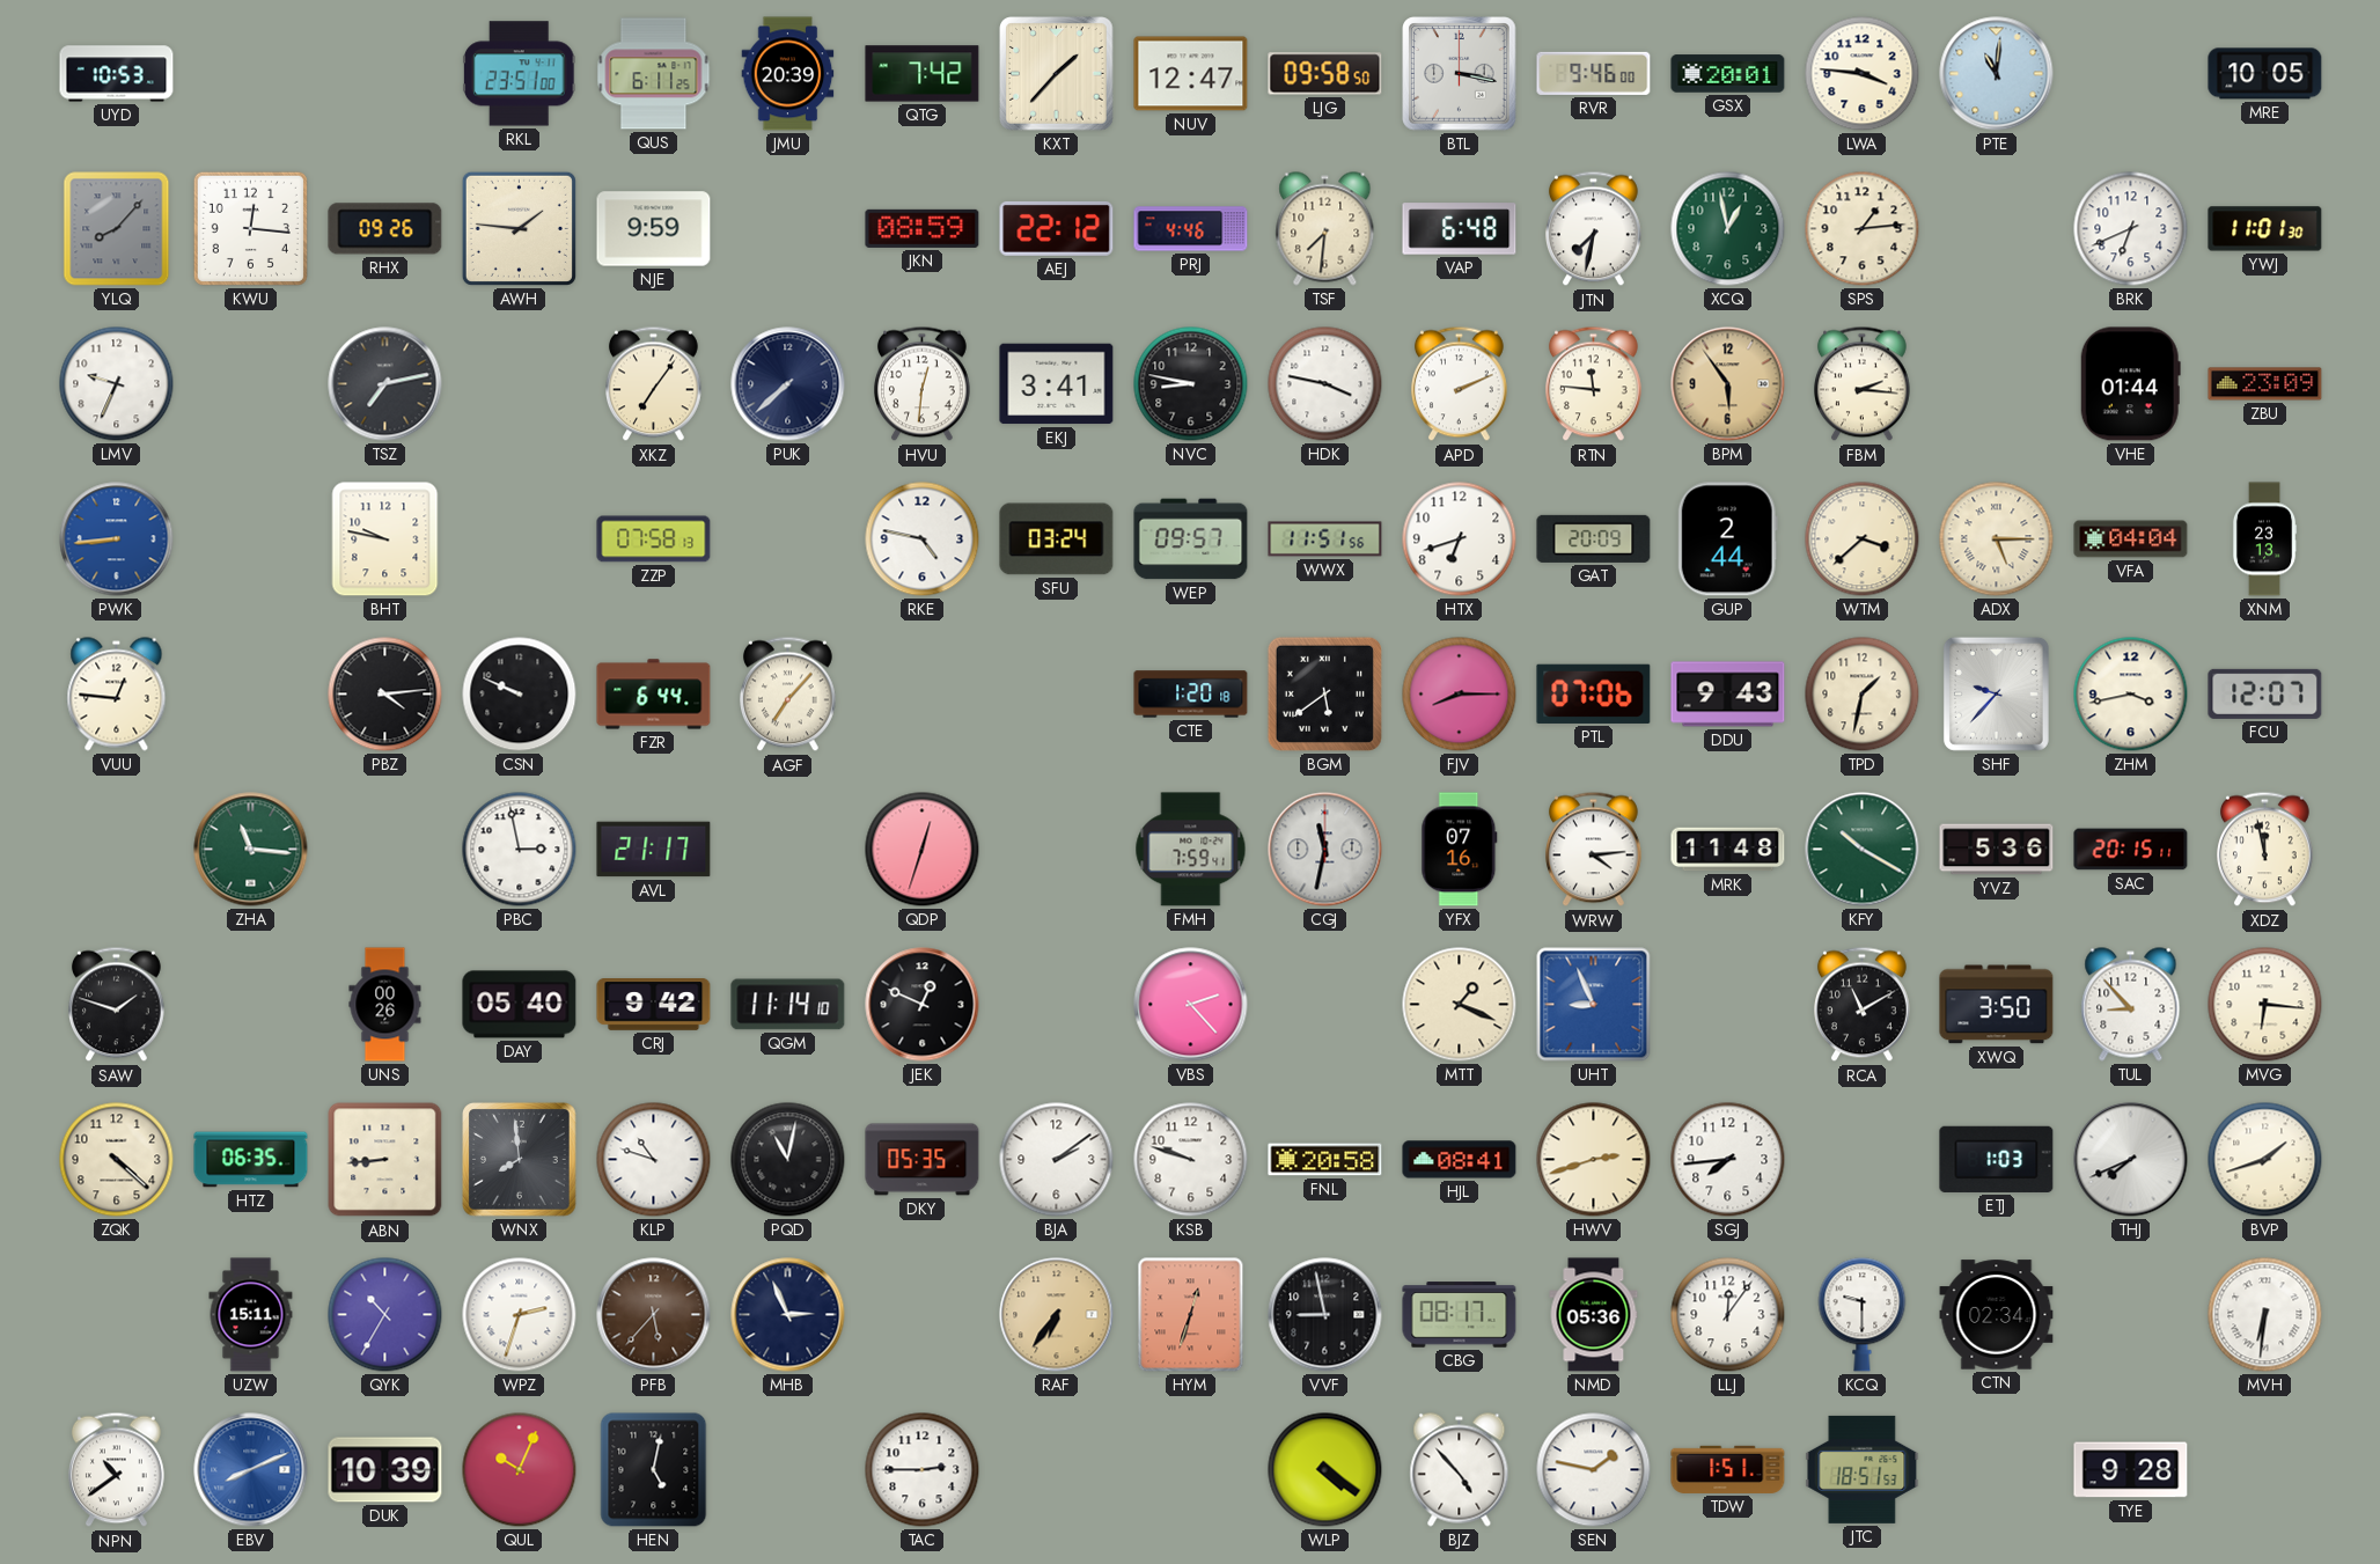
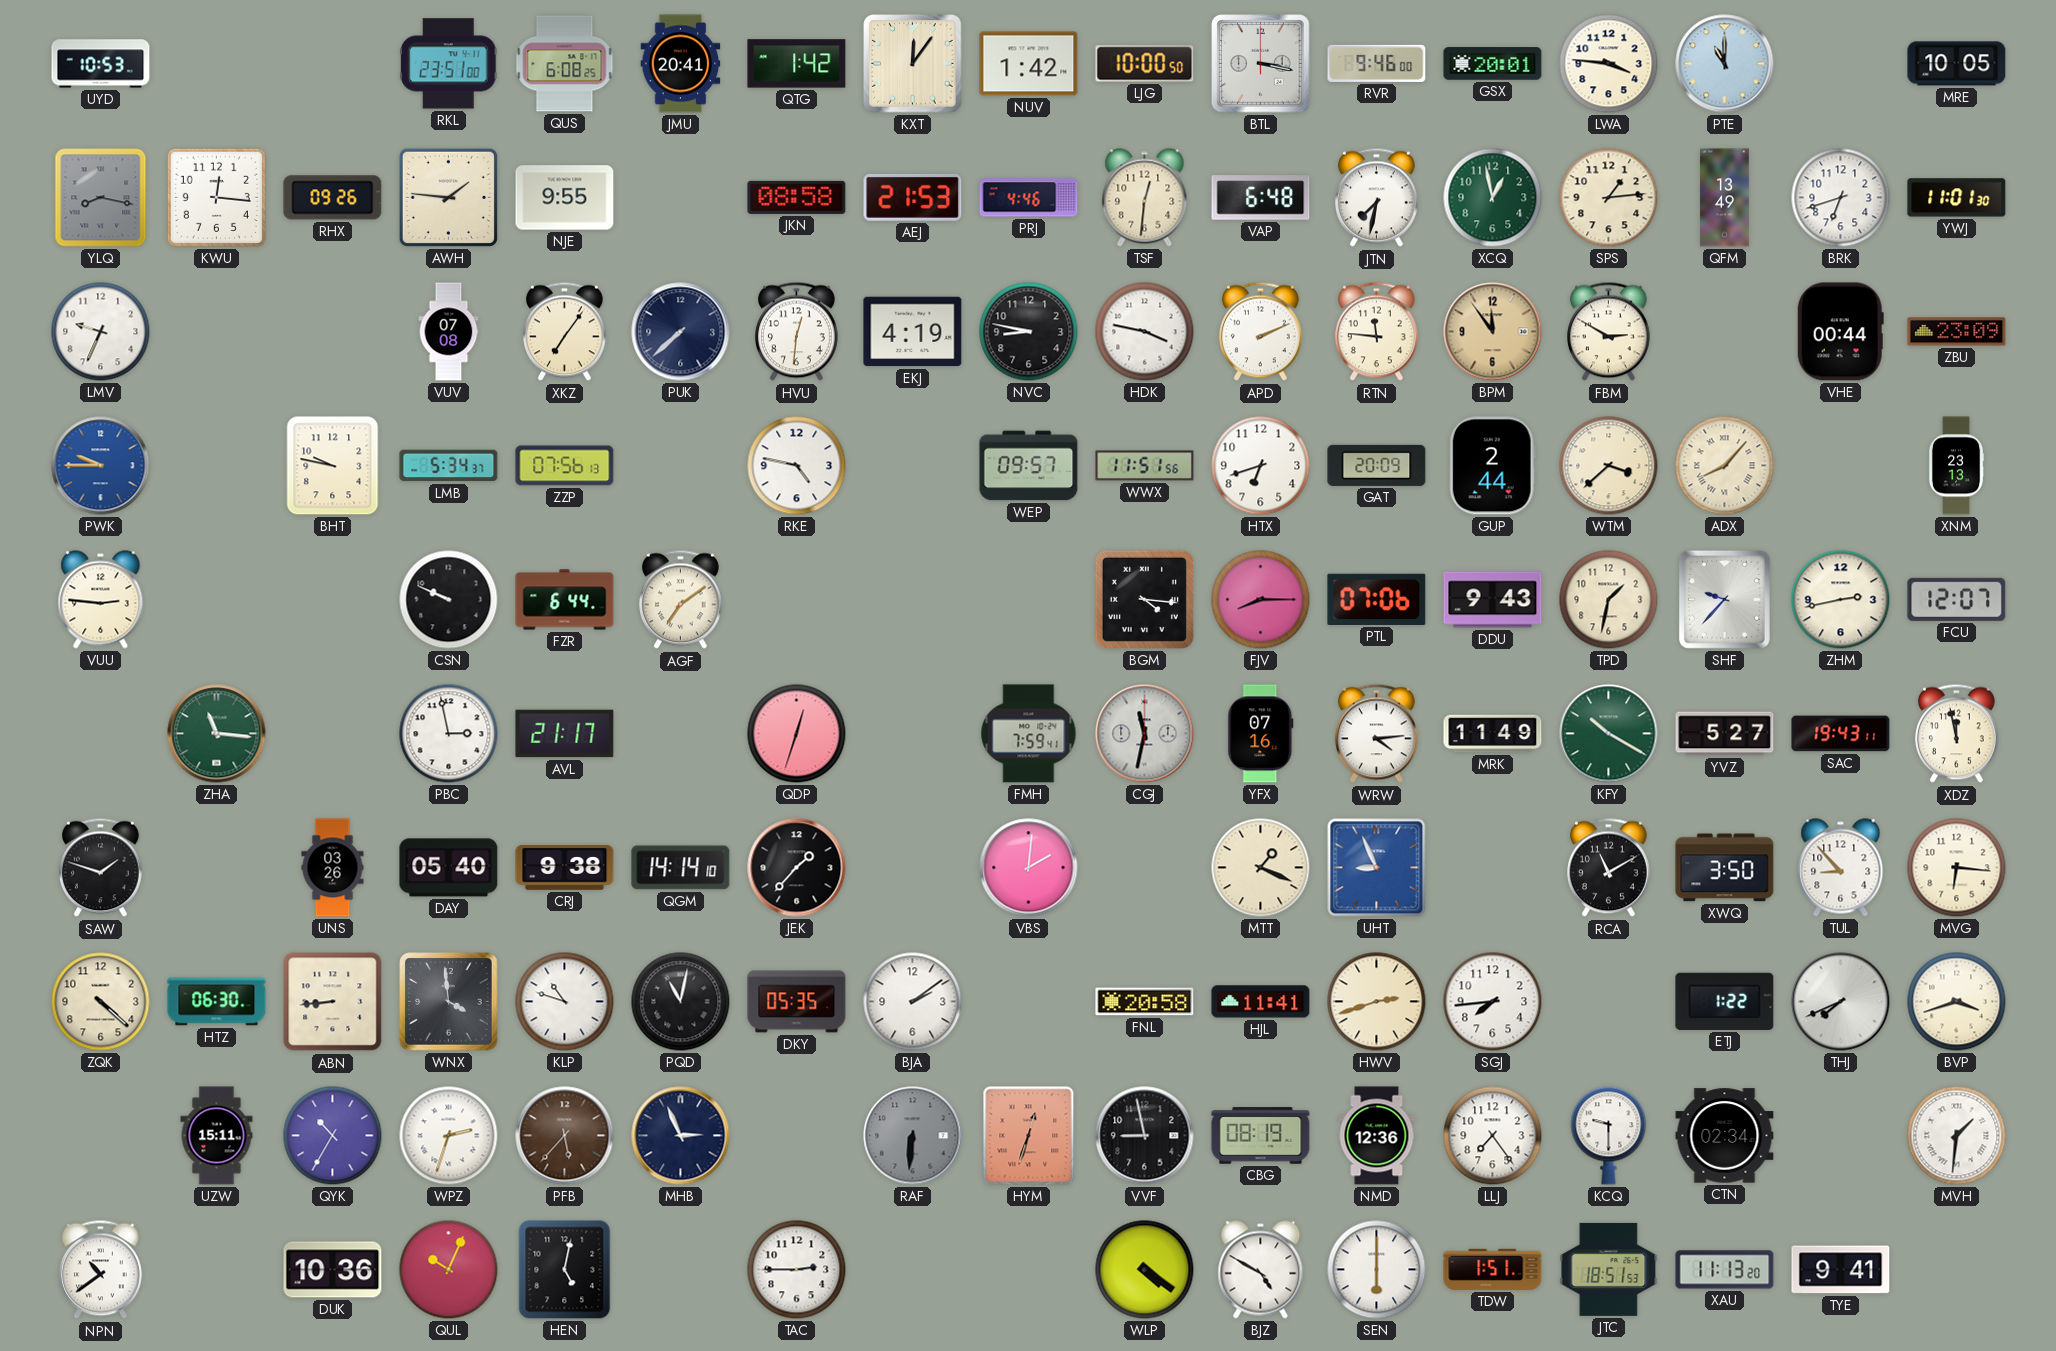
QUS: 6:11 -> 6:08
JMU: 20:39 -> 20:41
QTG: 7:42 -> 1:42
KXT: 1:37 -> 12:06
NUV: 12:47 -> 1:42
LJG: 09:58 -> 10:00
PTE: 11:01 -> 11:00
YLQ: 8:07 -> 8:17
NJE: 9:59 -> 9:55
JKN: 08:59 -> 08:58
AEJ: 22:12 -> 21:53
TSF: 7:31 -> 12:31
QFM: none -> 13:49
BRK: 6:41 -> 6:42
TSZ: 7:13 -> none
VUV: none -> 07:08
EKJ: 3:41 -> 4:19
BPM: 5:54 -> 11:54
FBM: 2:16 -> 2:50
VHE: 01:44 -> 00:44
PWK: 8:44 -> 9:45
LMB: none -> 5:34
ZZP: 07:58 -> 07:56
SFU: 03:24 -> none
ADX: 5:15 -> 8:07
VFA: 04:04 -> none
VUU: 12:46 -> 2:46
PBZ: 4:14 -> none
AGF: 7:07 -> 7:09
CTE: 1:20 -> none
BGM: 5:39 -> 4:16
ZHM: 3:43 -> 2:43
MRK: 11:48 -> 11:49
YVZ: 5:36 -> 5:27
SAC: 20:15 -> 19:43
UNS: 00:26 -> 03:26
CRJ: 9:42 -> 9:38
QGM: 11:14 -> 14:14
JEK: 12:49 -> 1:37
VBS: 2:23 -> 2:01
HTZ: 06:35 -> 06:30
WNX: 7:59 -> 3:59
KSB: 9:48 -> none
HJL: 08:41 -> 11:41
ETJ: 1:03 -> 1:22
BVP: 1:42 -> 3:42
RAF: 6:36 -> 6:31
RAF dial: champagne -> grey
CBG: 08:17 -> 08:19
NMD: 05:36 -> 12:36
LLJ: 12:06 -> 7:24
MVH: 6:31 -> 1:31
EBV: 8:11 -> none
DUK: 10:39 -> 10:36
BJZ: 4:53 -> 4:50
SEN: 1:47 -> 6:00
XAU: none -> 11:13
TYE: 9:28 -> 9:41
